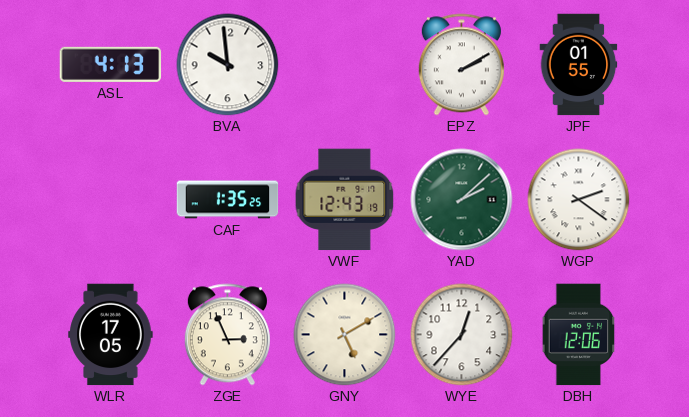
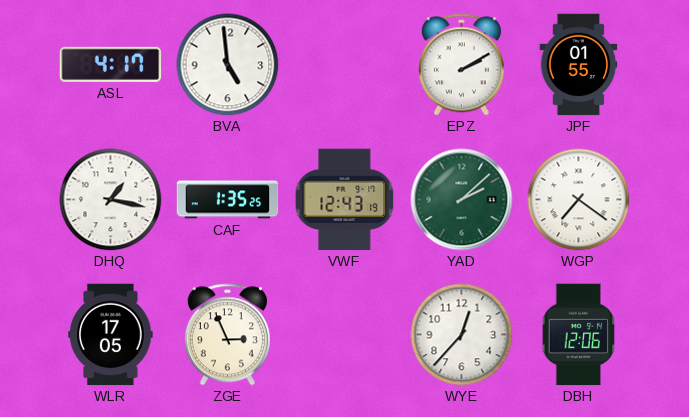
ASL: 4:13 -> 4:17
BVA: 9:59 -> 4:59
DHQ: none -> 1:17
WGP: 2:21 -> 7:21
GNY: 5:10 -> none
